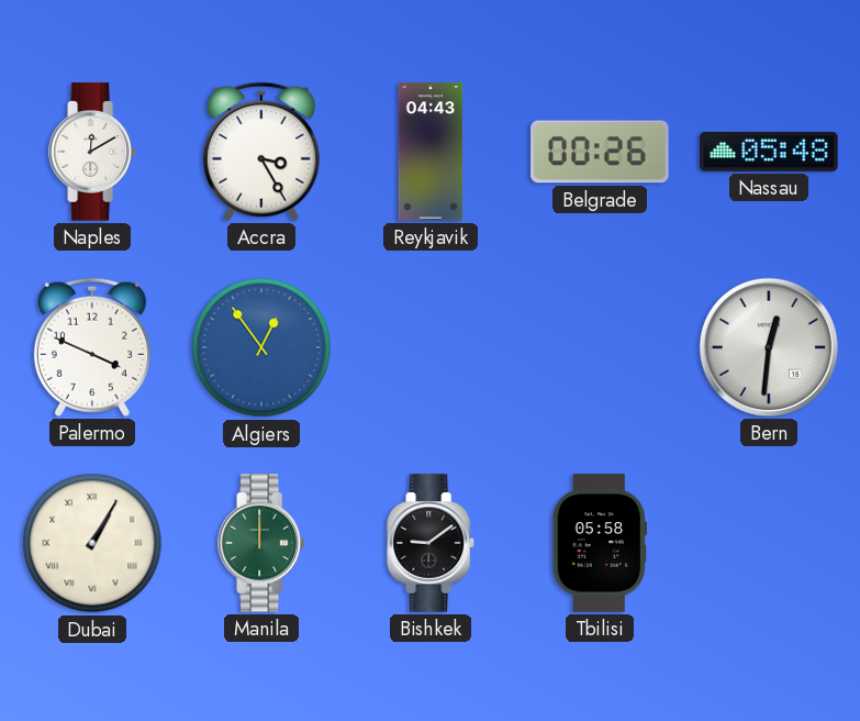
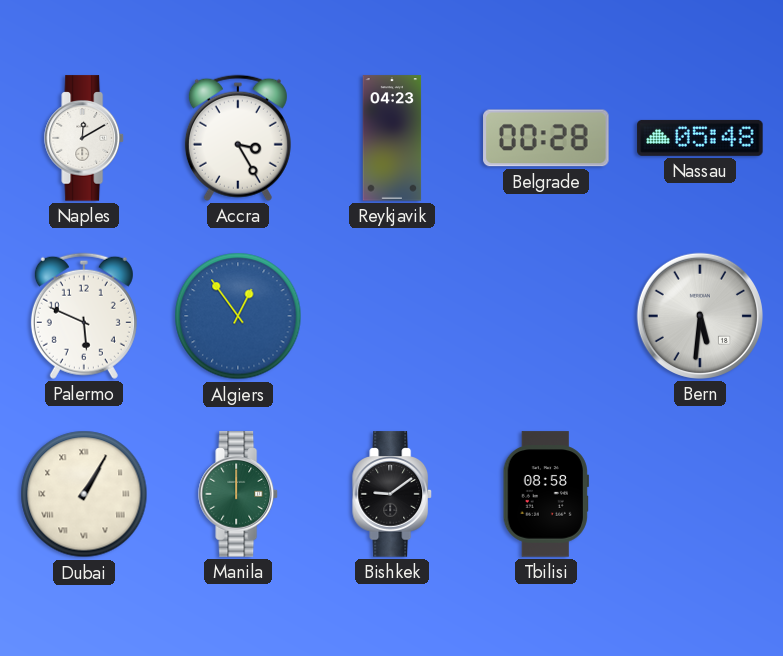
Reykjavik: 04:43 -> 04:23
Belgrade: 00:26 -> 00:28
Palermo: 3:49 -> 5:49
Bern: 12:31 -> 5:31
Tbilisi: 05:58 -> 08:58
